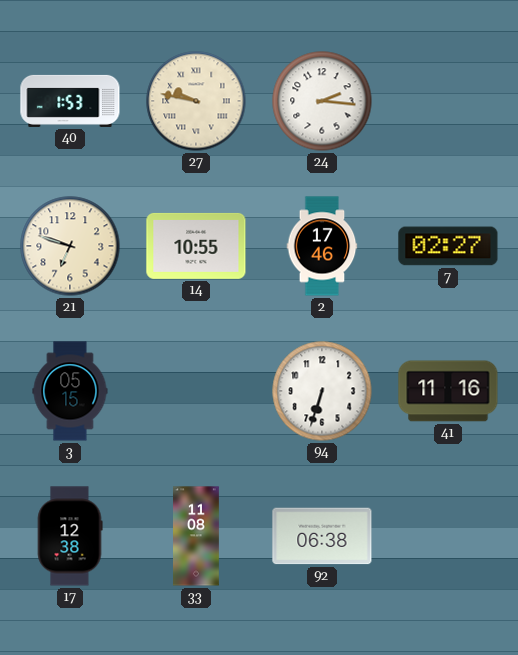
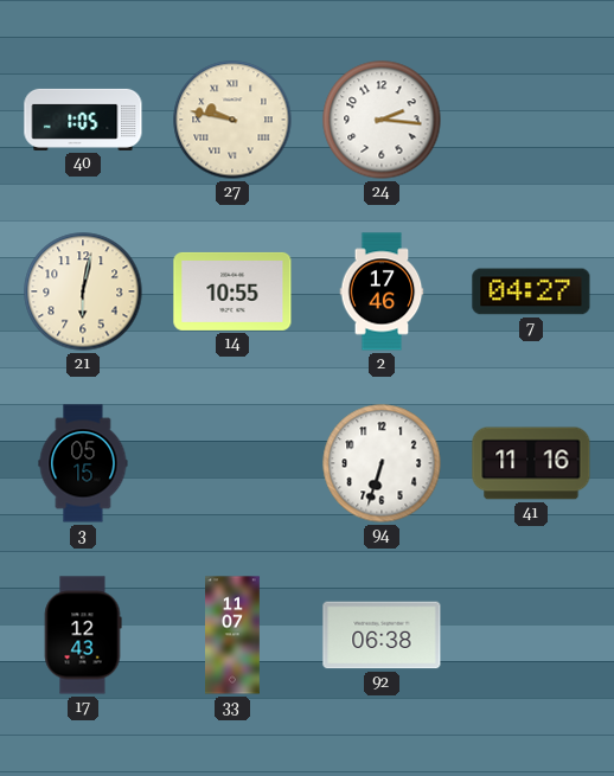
40: 1:53 -> 1:05
21: 6:48 -> 6:02
7: 02:27 -> 04:27
17: 12:38 -> 12:43
33: 11:08 -> 11:07
